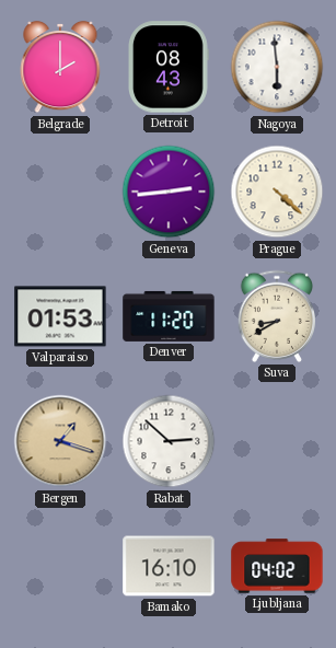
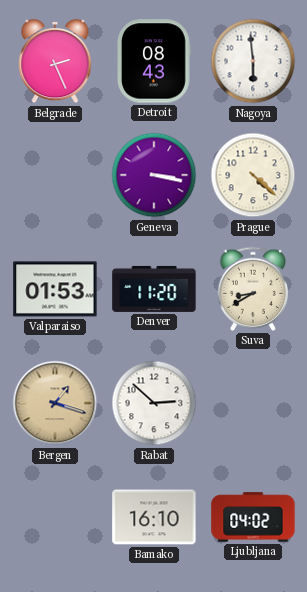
Belgrade: 2:00 -> 2:26
Geneva: 2:44 -> 3:17
